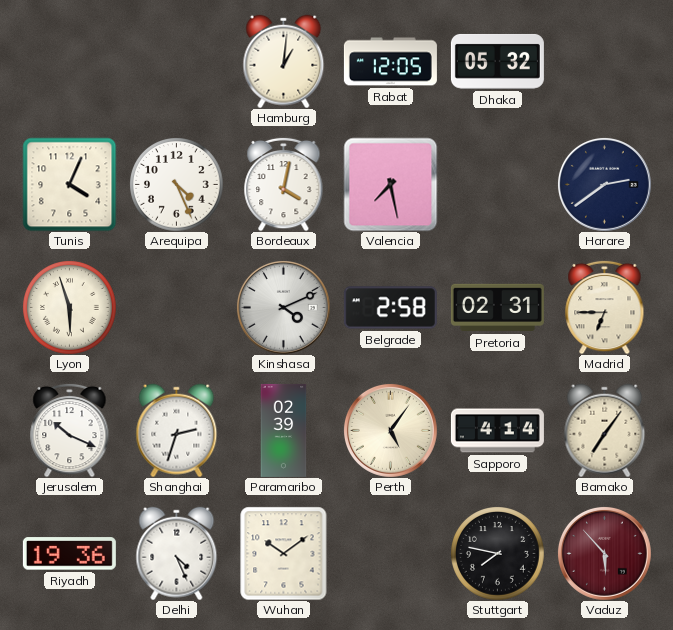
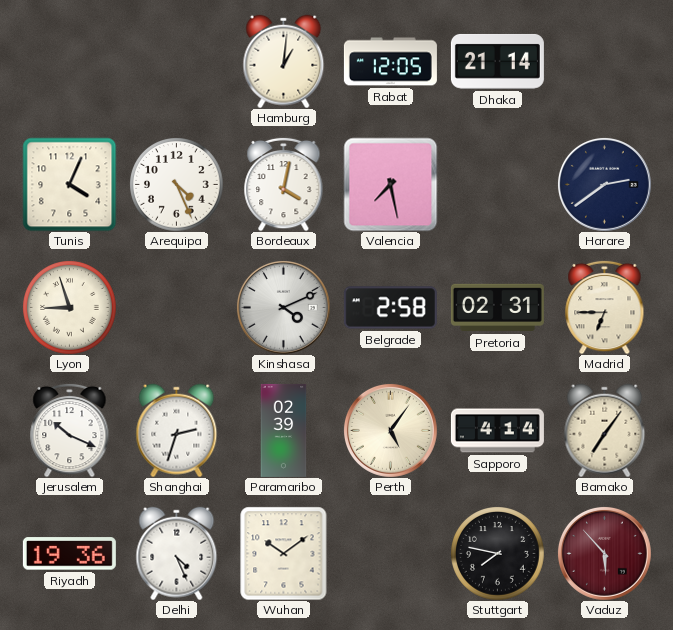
Dhaka: 05:32 -> 21:14
Lyon: 5:57 -> 8:57
